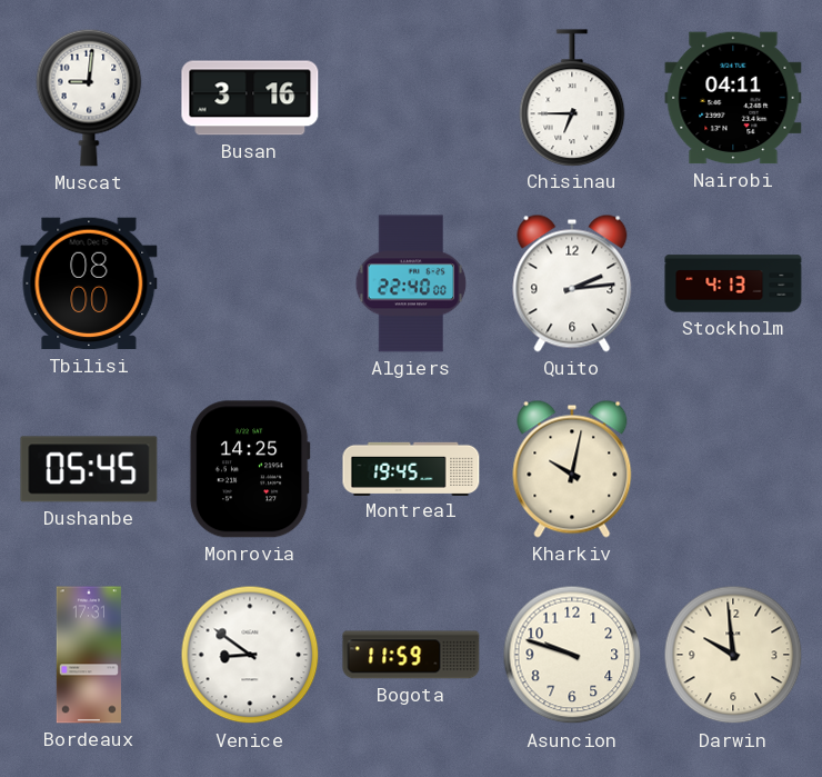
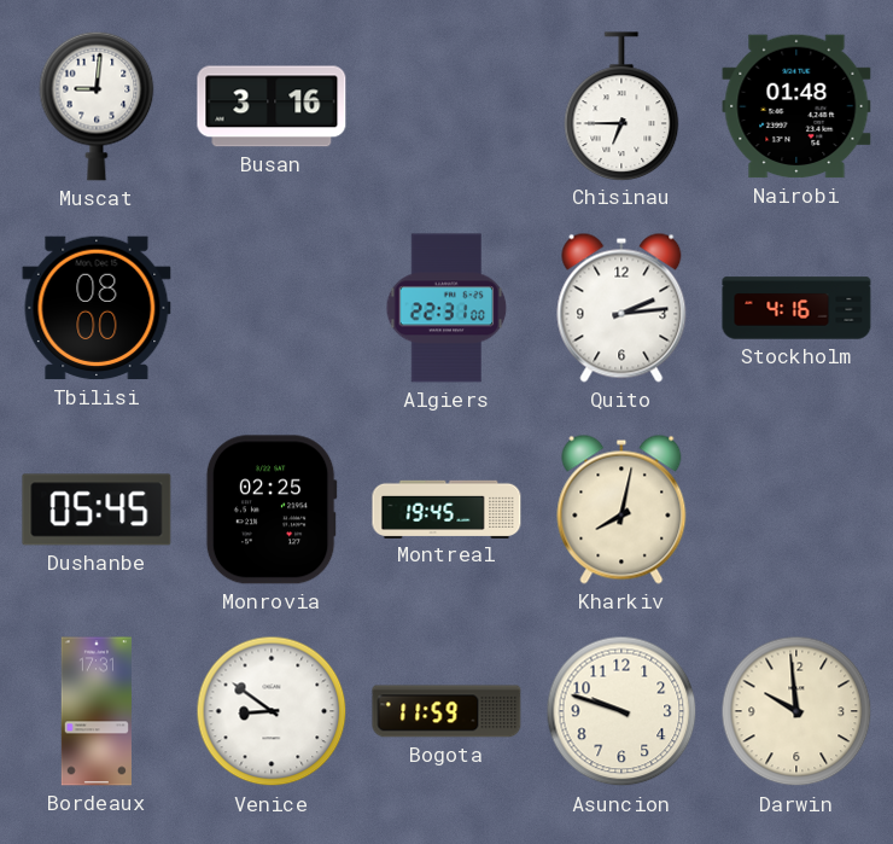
Nairobi: 04:11 -> 01:48
Algiers: 22:40 -> 22:31
Stockholm: 4:13 -> 4:16
Monrovia: 14:25 -> 02:25
Kharkiv: 10:02 -> 8:02
